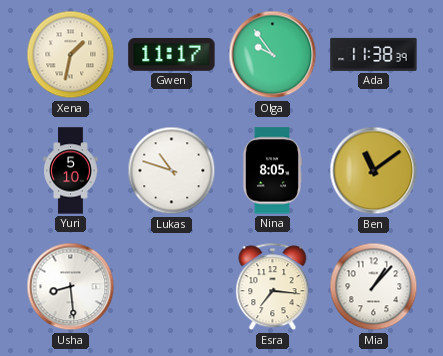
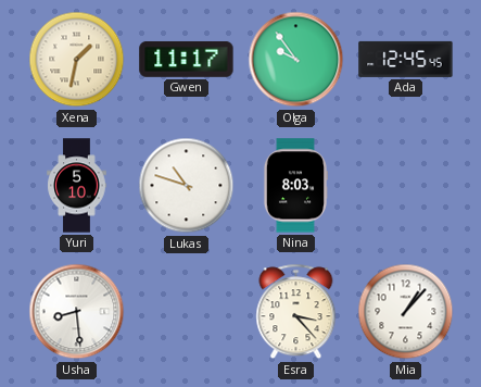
Ada: 11:38 -> 12:45
Nina: 8:05 -> 8:03
Ben: 11:09 -> none
Esra: 7:16 -> 3:23
